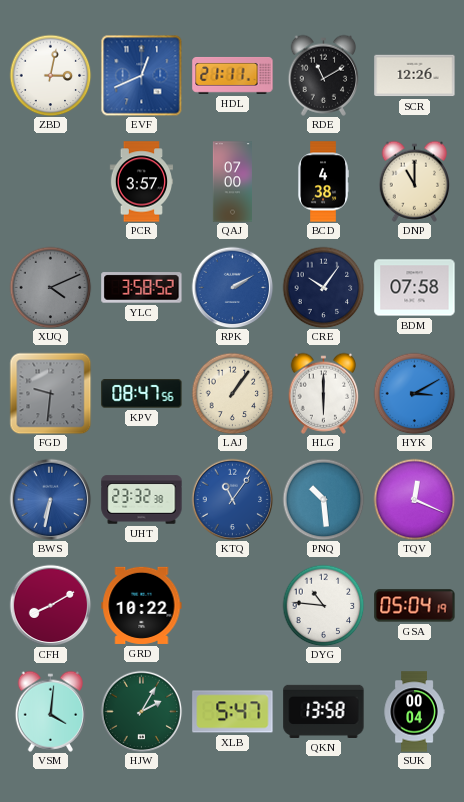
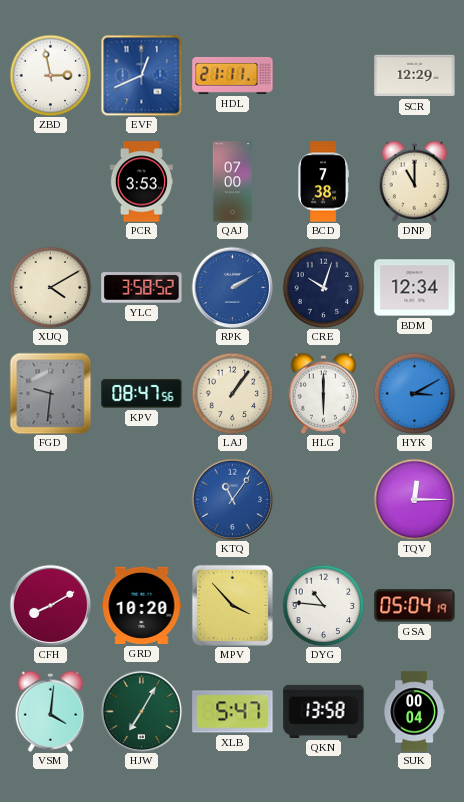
ZBD: 3:02 -> 2:58
RDE: 11:10 -> none
SCR: 12:26 -> 12:29
PCR: 3:57 -> 3:53
BCD: 4:38 -> 7:38
XUQ: 4:11 -> 4:10
XUQ dial: grey -> cream
CRE: 10:06 -> 10:03
BDM: 07:58 -> 12:34
BWS: 6:32 -> none
UHT: 23:32 -> none
PNQ: 10:29 -> none
TQV: 12:19 -> 12:15
GRD: 10:22 -> 10:20
MPV: none -> 3:53
HJW: 2:05 -> 7:05
